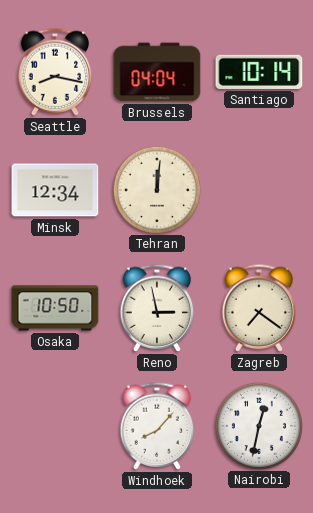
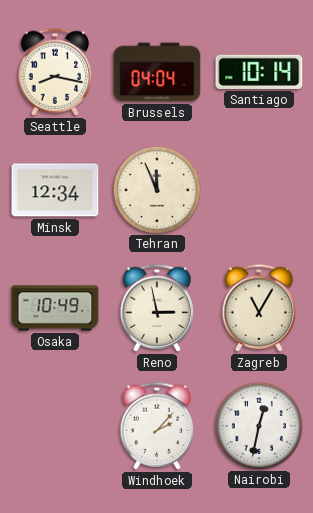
Tehran: 12:01 -> 11:56
Osaka: 10:50 -> 10:49
Zagreb: 7:21 -> 11:05
Windhoek: 8:07 -> 2:07
